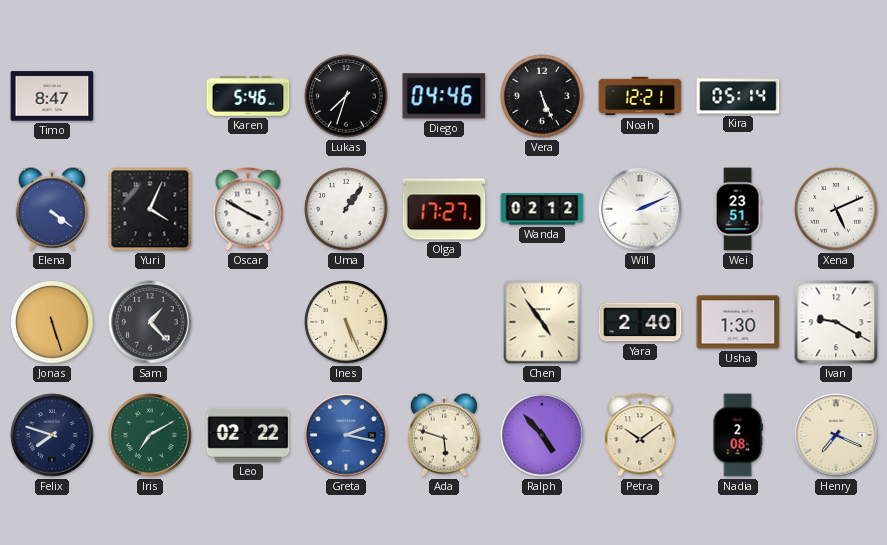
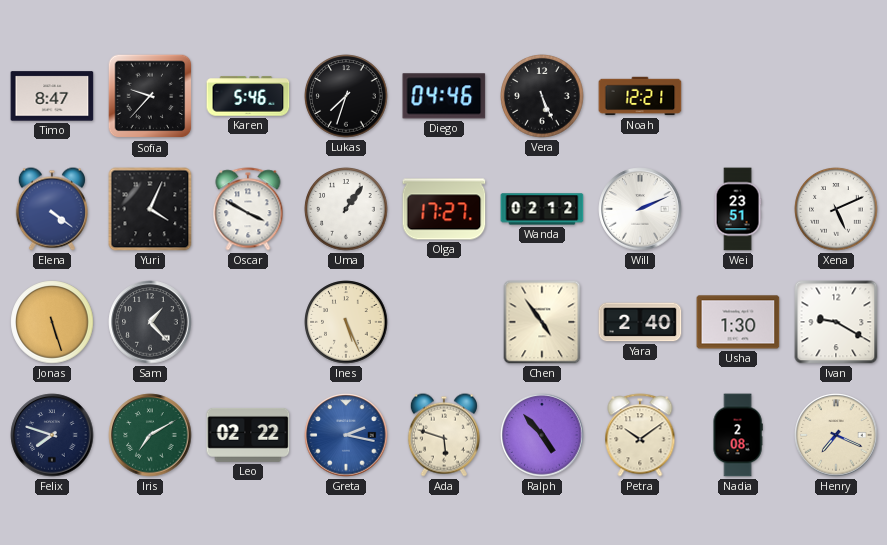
Sofia: none -> 9:37
Kira: 05:14 -> none
